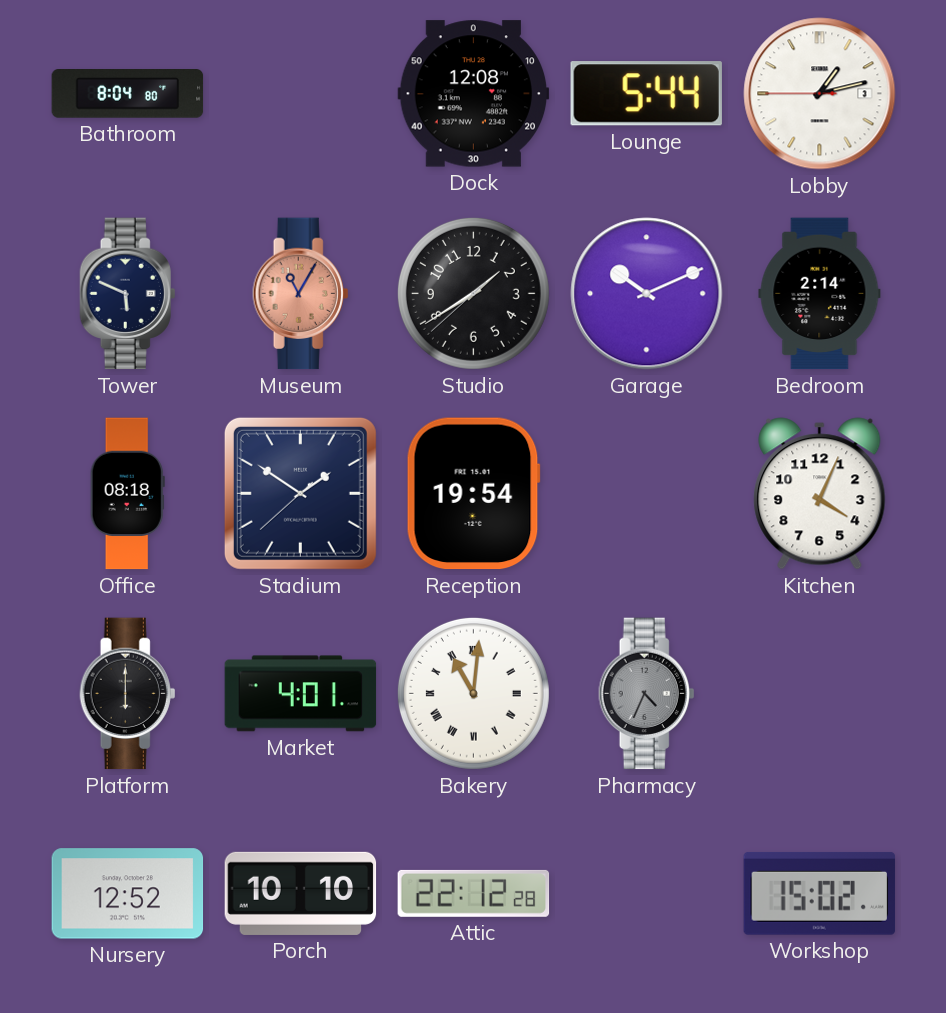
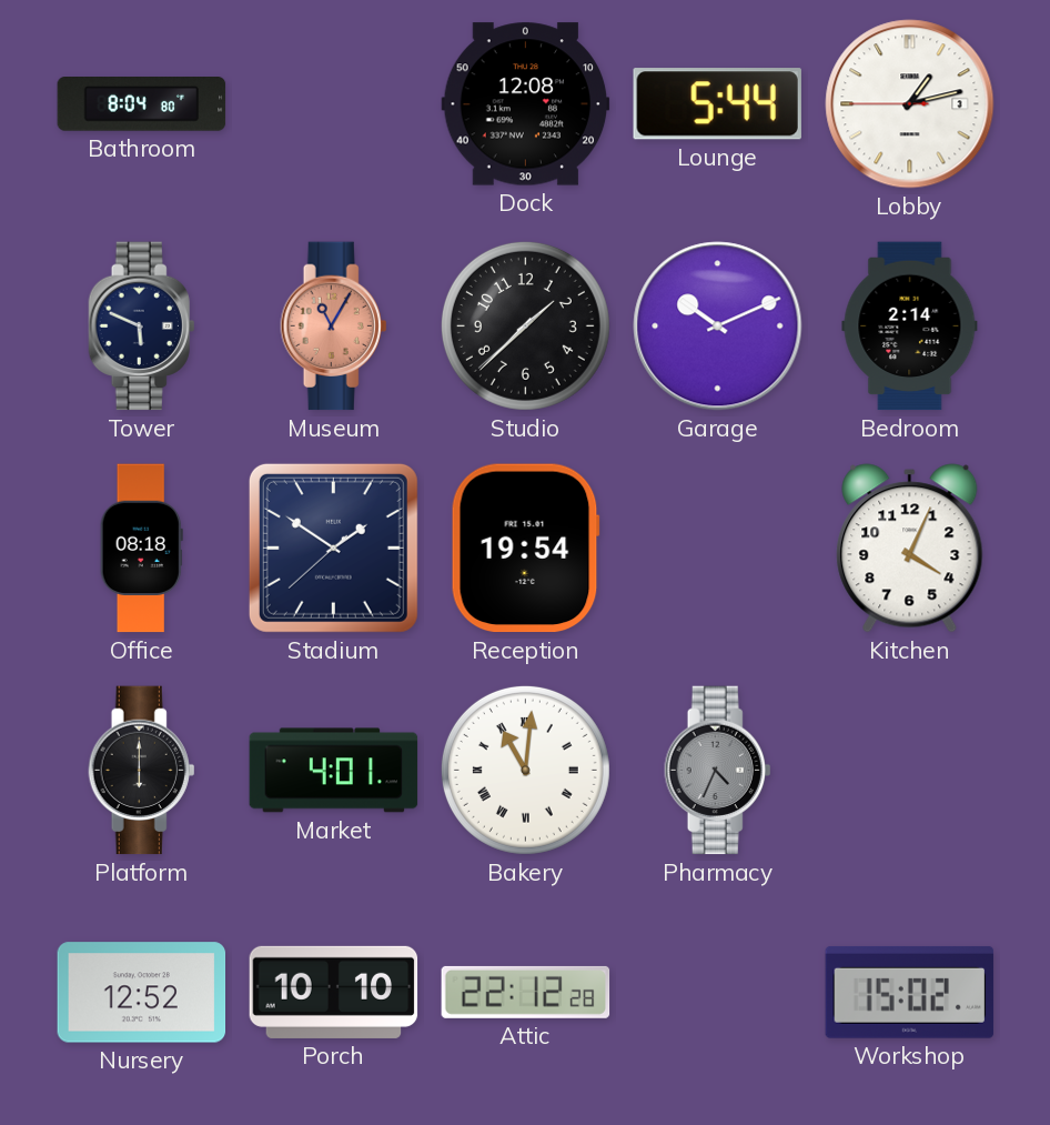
Studio: 1:39 -> 1:37
